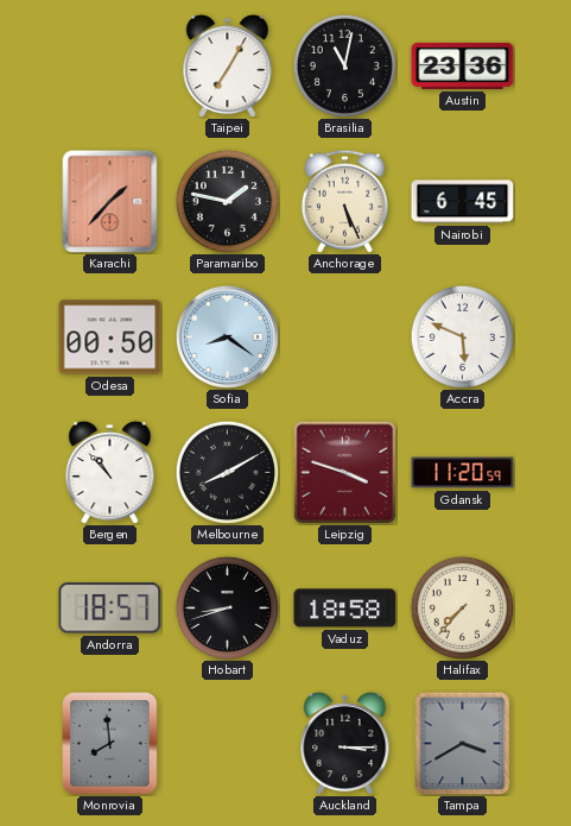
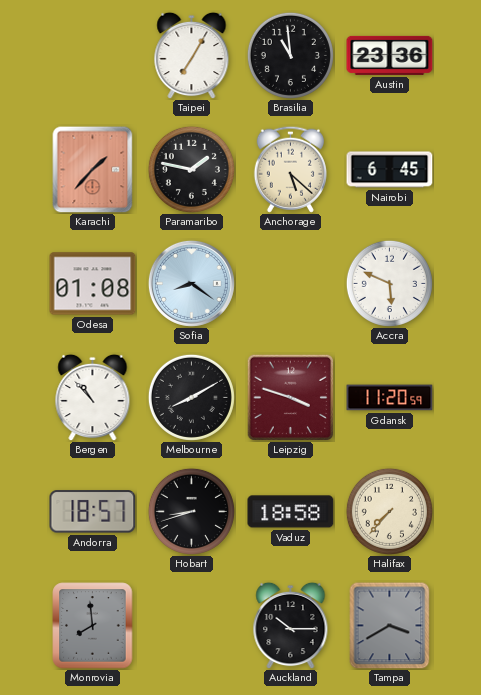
Brasilia: 11:02 -> 10:59
Anchorage: 5:26 -> 5:22
Odesa: 00:50 -> 01:08
Auckland: 3:15 -> 10:15
